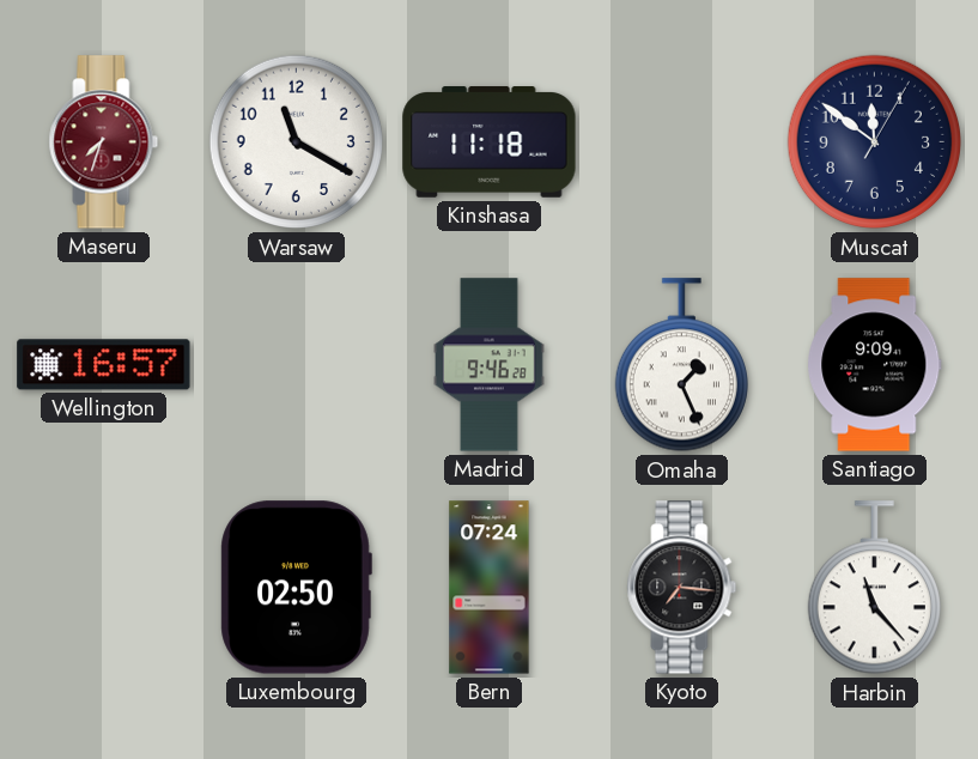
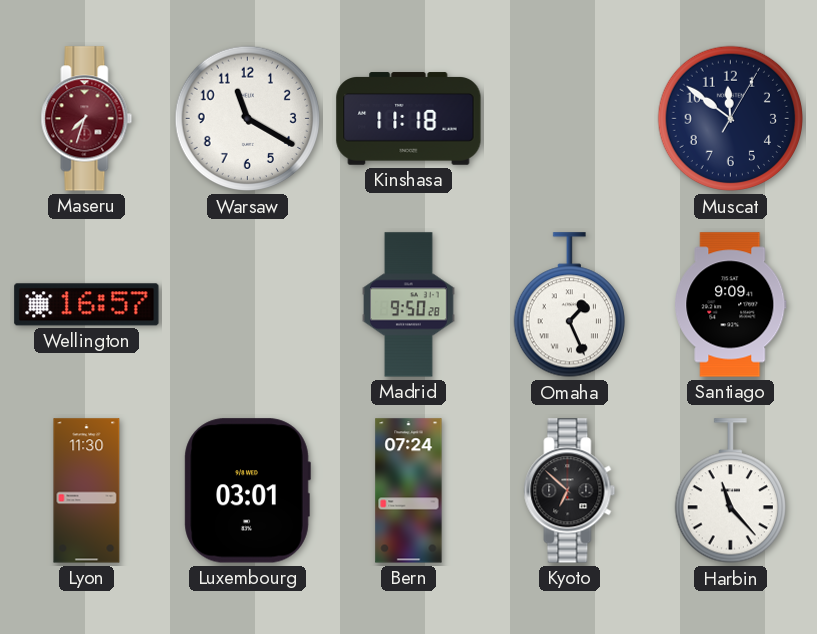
Madrid: 9:46 -> 9:50
Lyon: none -> 11:30
Luxembourg: 02:50 -> 03:01
Kyoto: 7:16 -> 6:52
